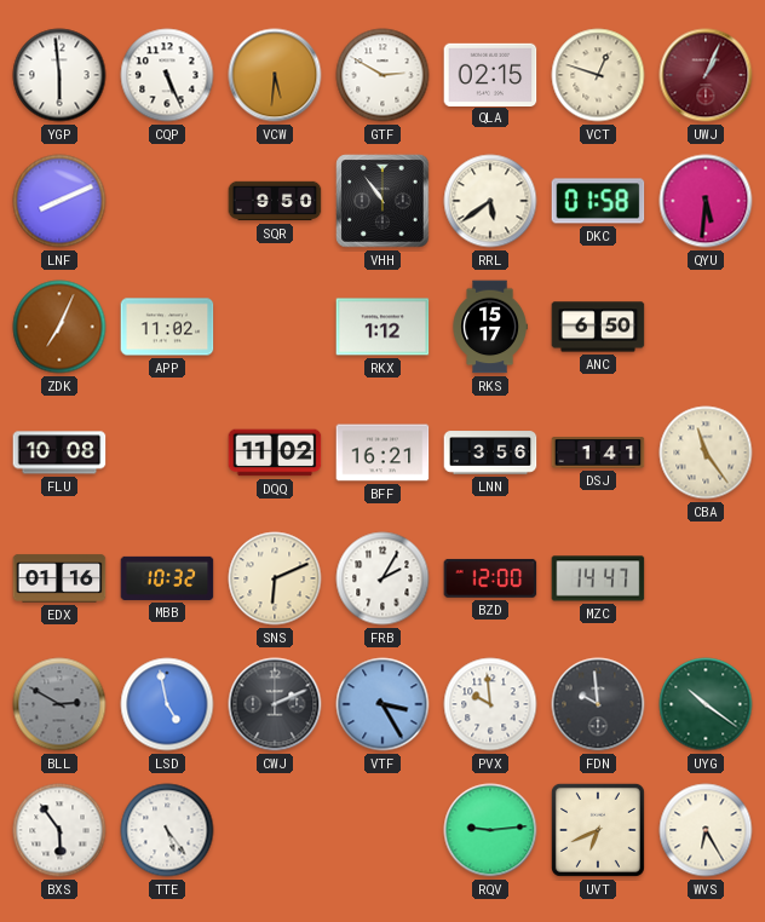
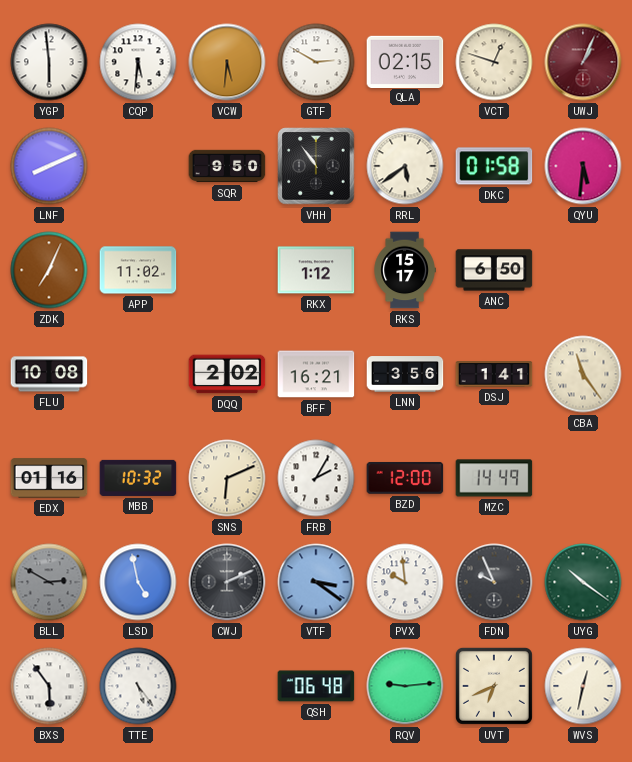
CQP: 5:26 -> 5:31
DQQ: 11:02 -> 2:02
MZC: 14:47 -> 14:49
VTF: 3:25 -> 3:21
FDN: 9:59 -> 9:56
QSH: none -> 06:48
WVS: 6:25 -> 12:32
